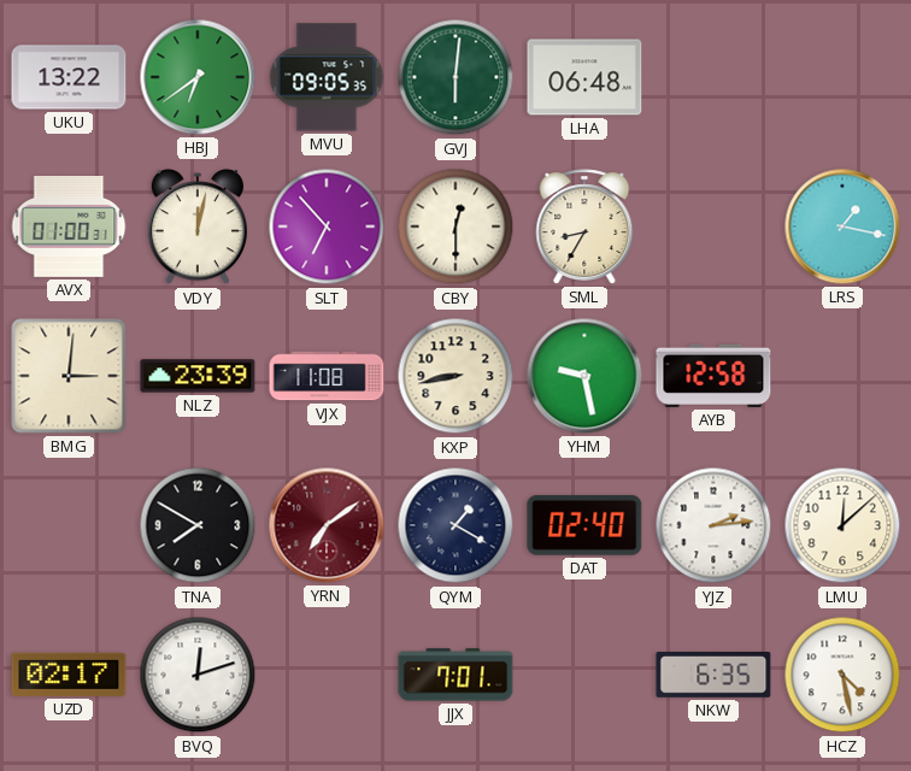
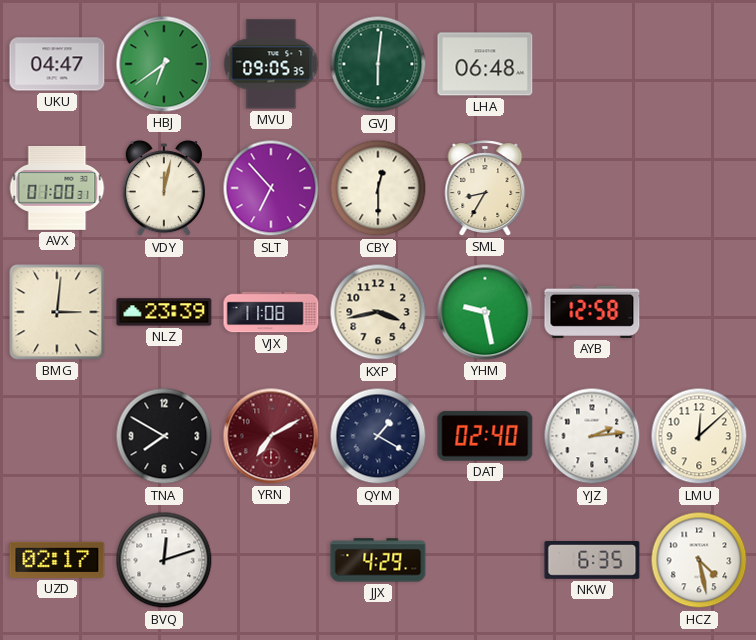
UKU: 13:22 -> 04:47
LRS: 1:17 -> none
KXP: 8:43 -> 3:43
YRN: 7:09 -> 7:10
JJX: 7:01 -> 4:29
